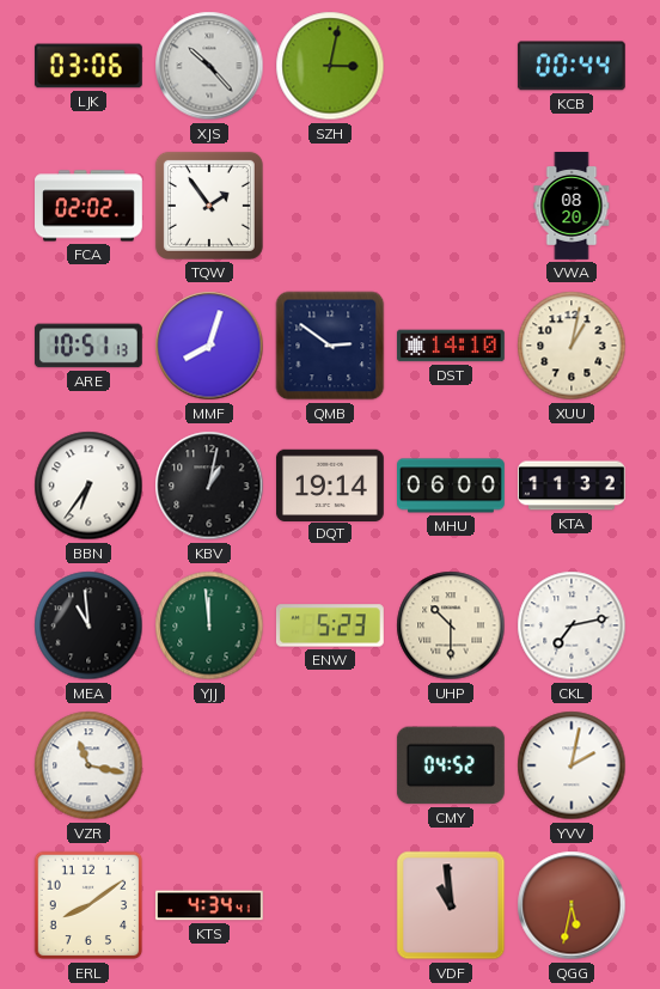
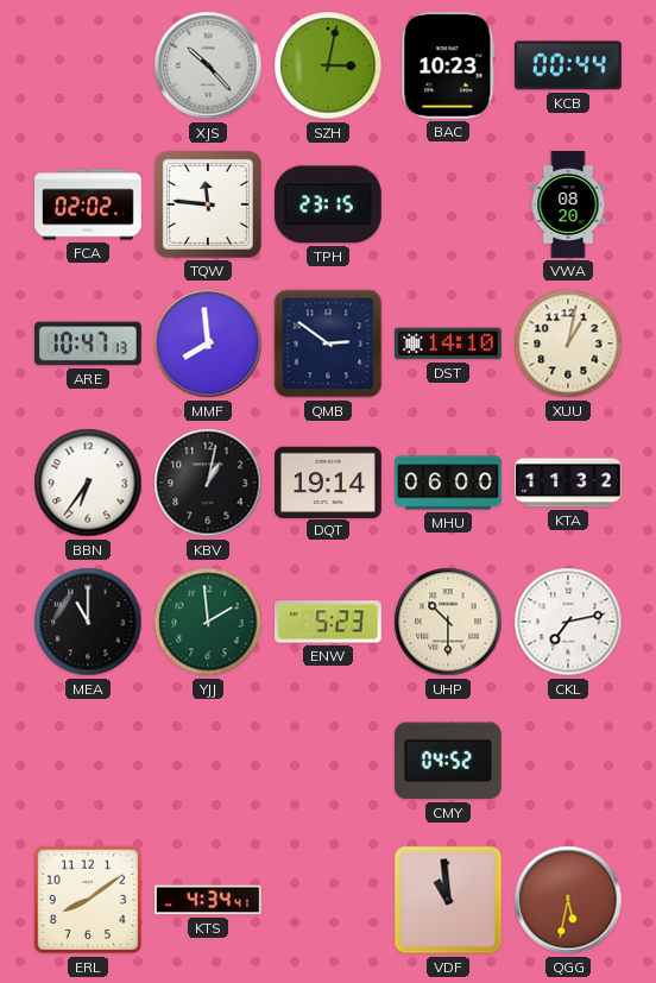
LJK: 03:06 -> none
BAC: none -> 10:23
TQW: 1:54 -> 11:46
TPH: none -> 23:15
ARE: 10:51 -> 10:47
MMF: 8:03 -> 7:59
MEA: 10:59 -> 11:00
YJJ: 11:59 -> 1:59
VZR: 11:17 -> none
YVV: 2:02 -> none
